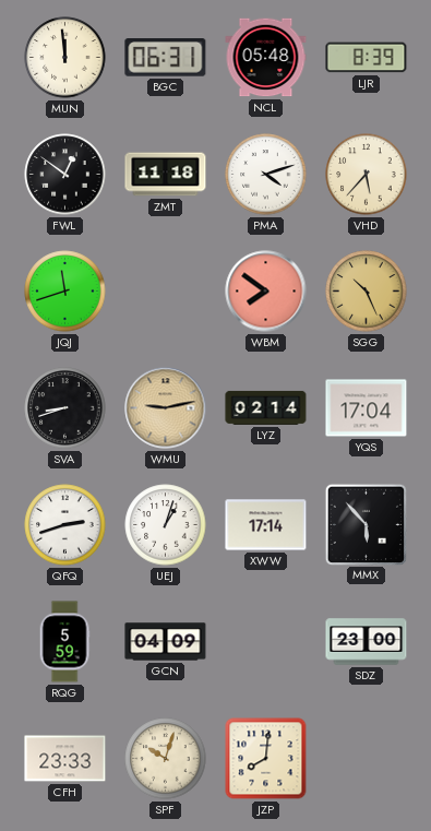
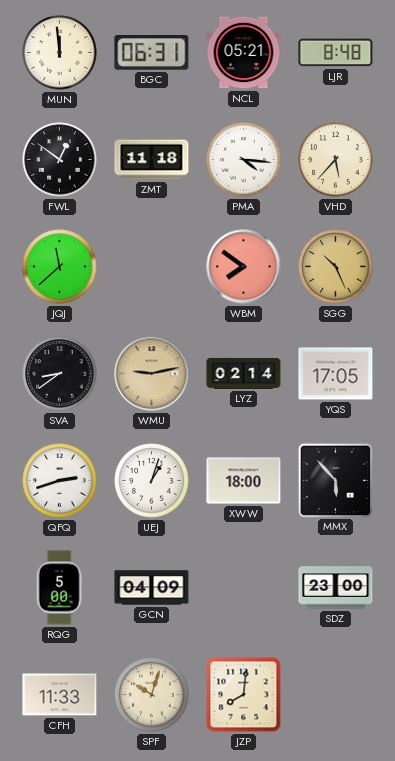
NCL: 05:48 -> 05:21
LJR: 8:39 -> 8:48
PMA: 4:12 -> 4:16
JQJ: 11:42 -> 11:38
SVA: 8:42 -> 8:39
YQS: 17:04 -> 17:05
XWW: 17:14 -> 18:00
RQG: 5:59 -> 5:00
CFH: 23:33 -> 11:33
